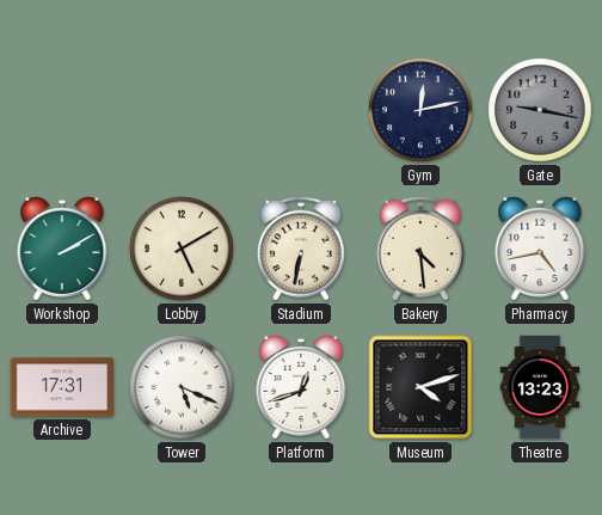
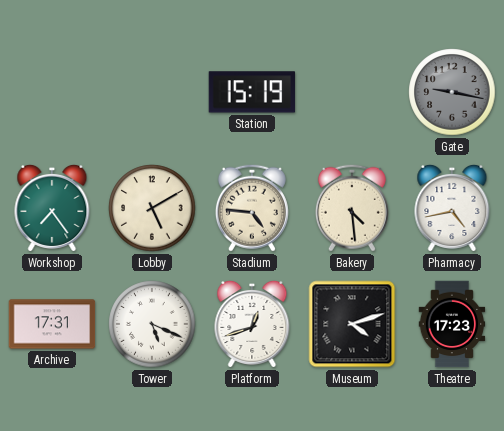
Station: none -> 15:19
Gym: 12:13 -> none
Workshop: 2:10 -> 7:24
Stadium: 6:32 -> 4:46
Theatre: 13:23 -> 17:23
